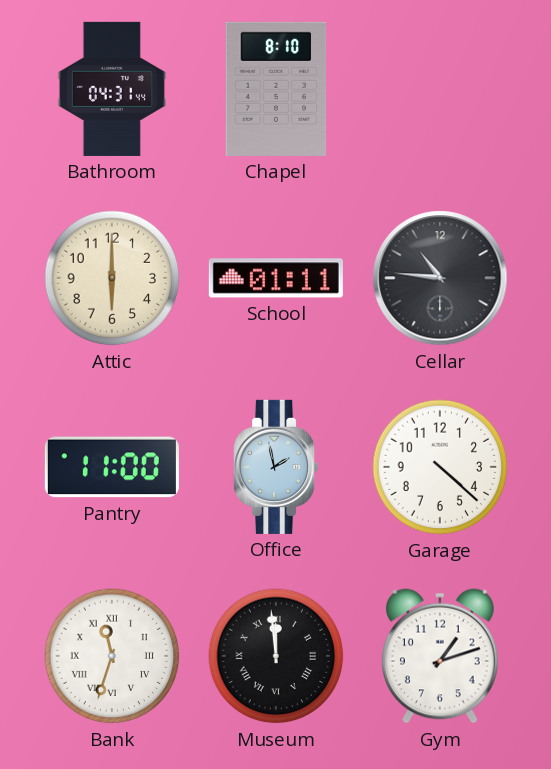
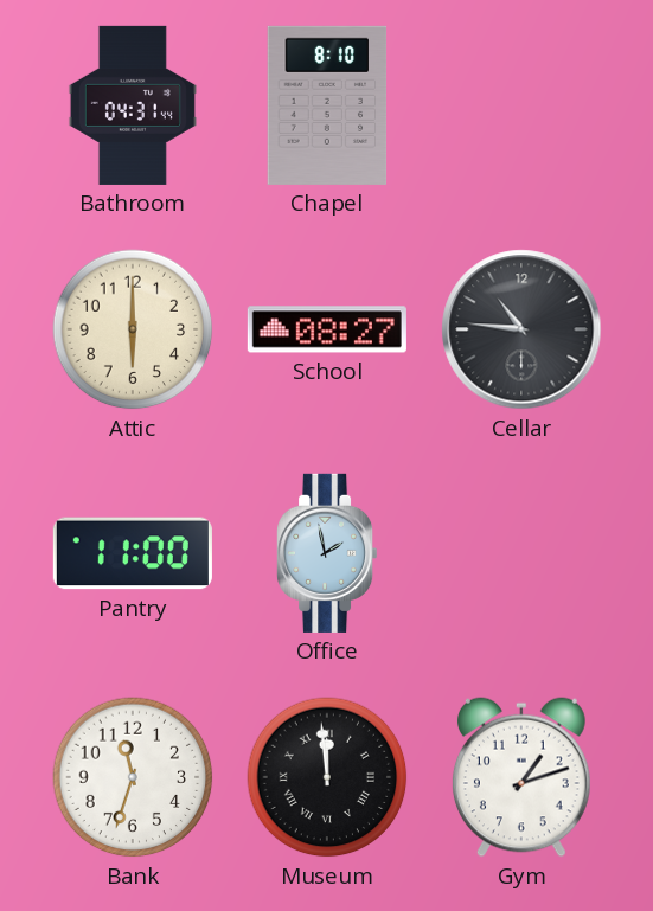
School: 01:11 -> 08:27
Garage: 4:22 -> none
Bank numerals: Roman -> Arabic
